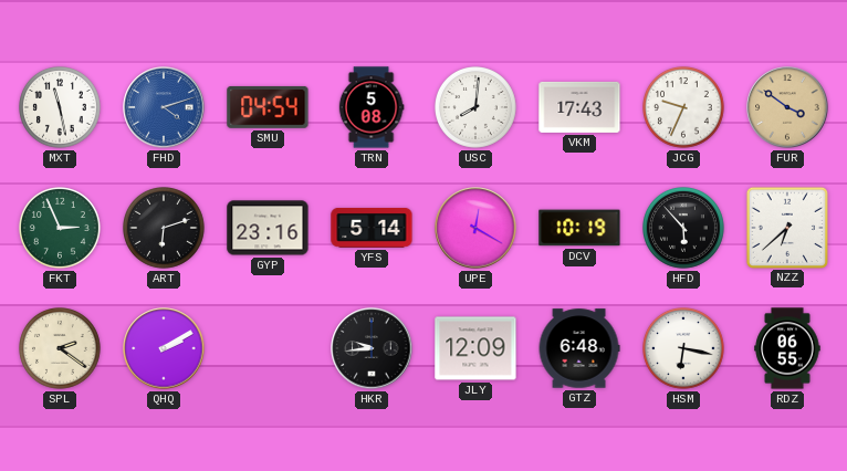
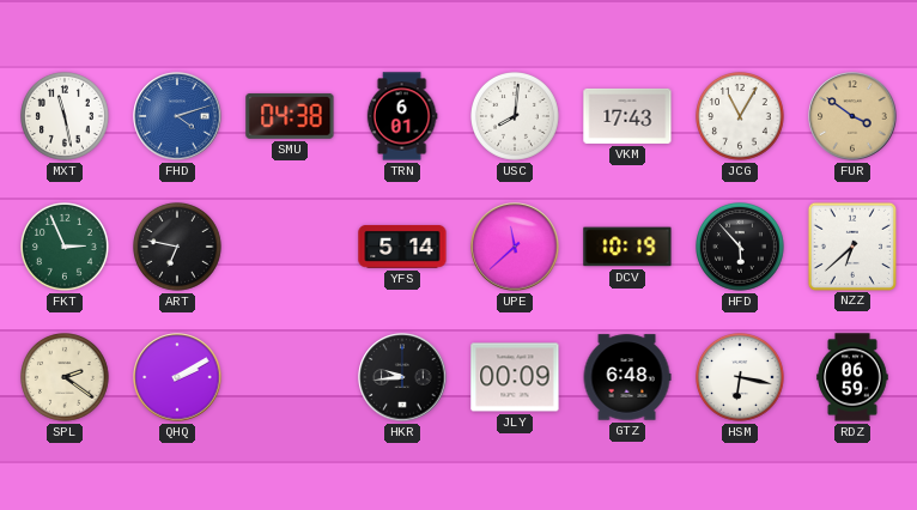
SMU: 04:54 -> 04:38
TRN: 5:08 -> 6:01
JCG: 9:34 -> 11:05
ART: 6:12 -> 6:47
GYP: 23:16 -> none
UPE: 12:20 -> 11:38
JLY: 12:09 -> 00:09
RDZ: 06:55 -> 06:59
